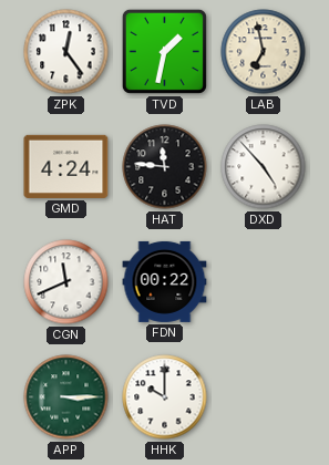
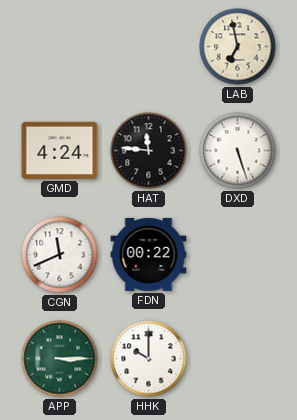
ZPK: 12:24 -> none
TVD: 1:32 -> none
DXD: 4:53 -> 5:27
